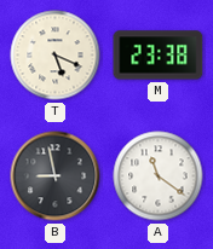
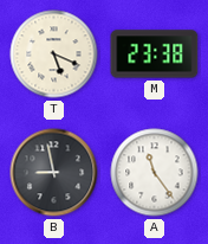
A: 11:21 -> 11:24
